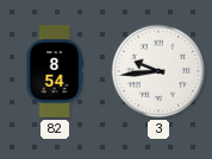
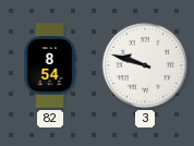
3: 9:44 -> 9:48
